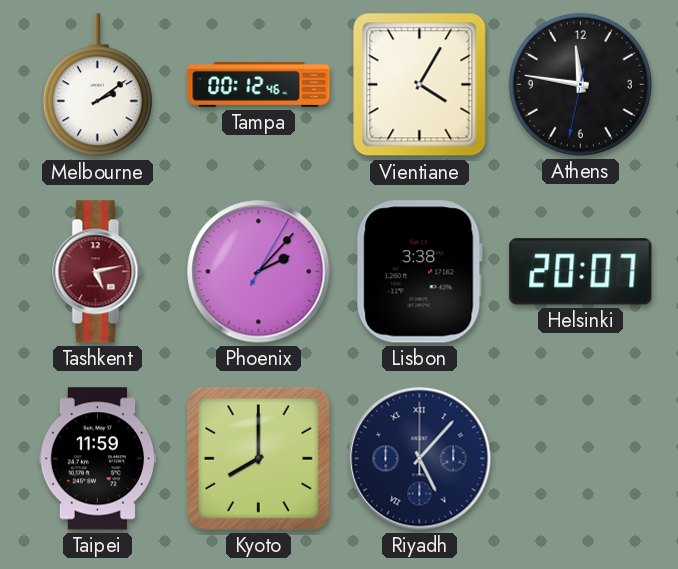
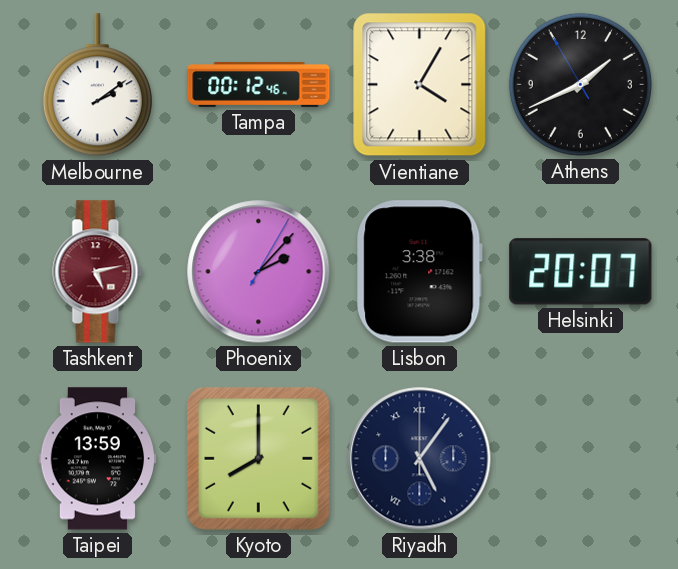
Athens: 11:46 -> 1:40
Taipei: 11:59 -> 13:59
Riyadh: 5:07 -> 5:06
